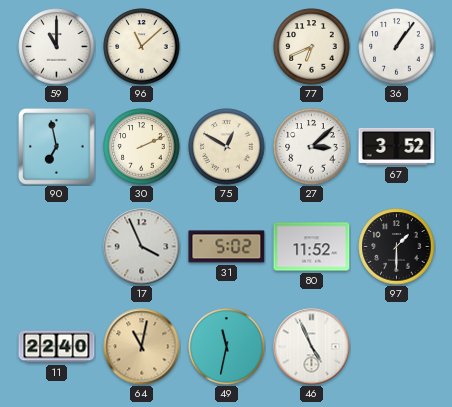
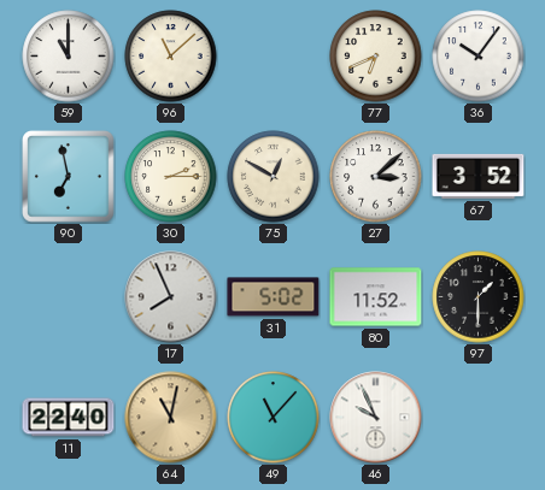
36: 1:06 -> 10:06
30: 2:11 -> 2:15
17: 3:56 -> 7:56
49: 11:32 -> 11:07
46: 4:56 -> 9:56
